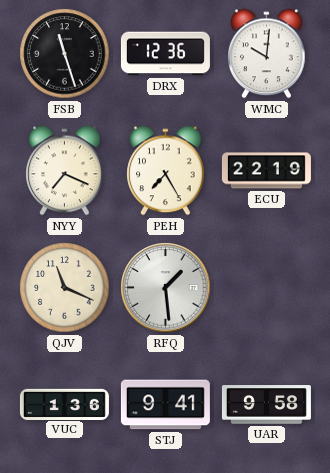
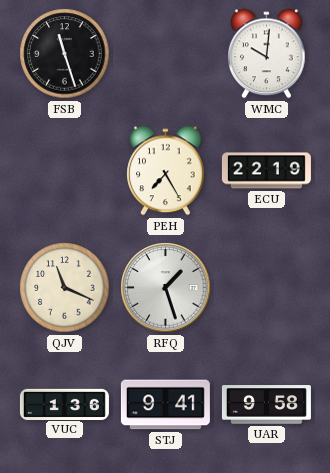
DRX: 12:36 -> none
NYY: 7:19 -> none
RFQ: 1:29 -> 1:27
